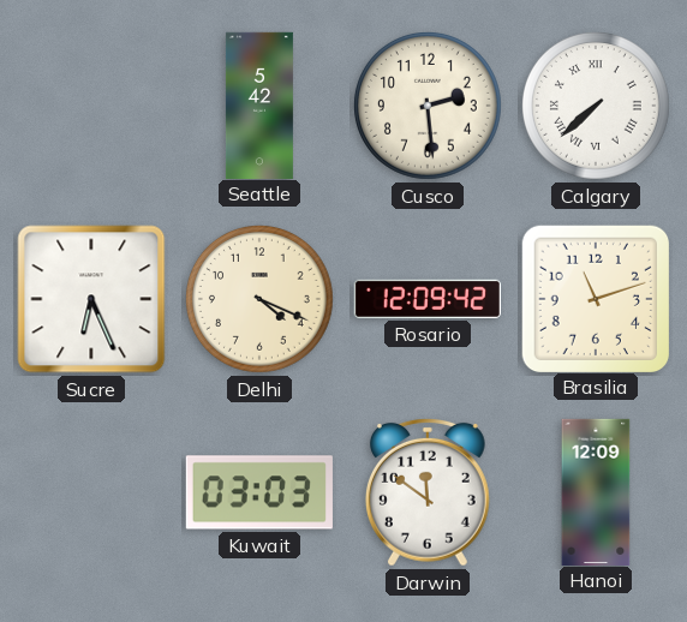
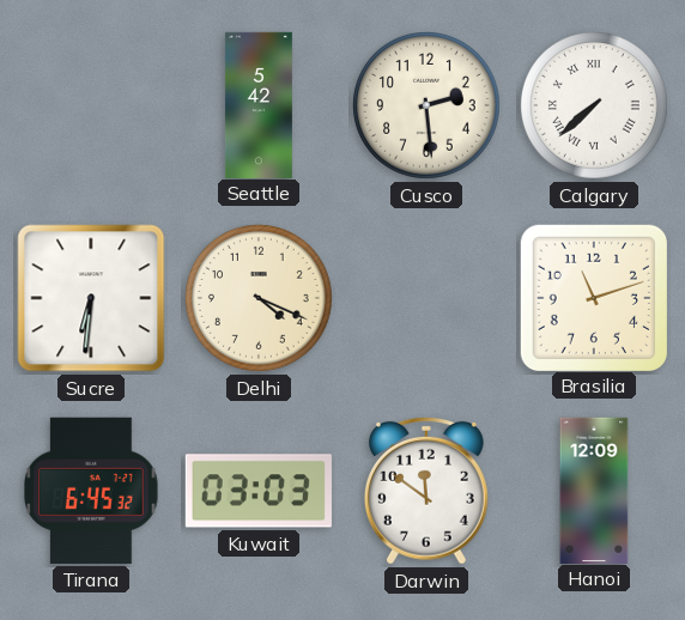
Sucre: 6:26 -> 6:31
Rosario: 12:09 -> none
Tirana: none -> 6:45
